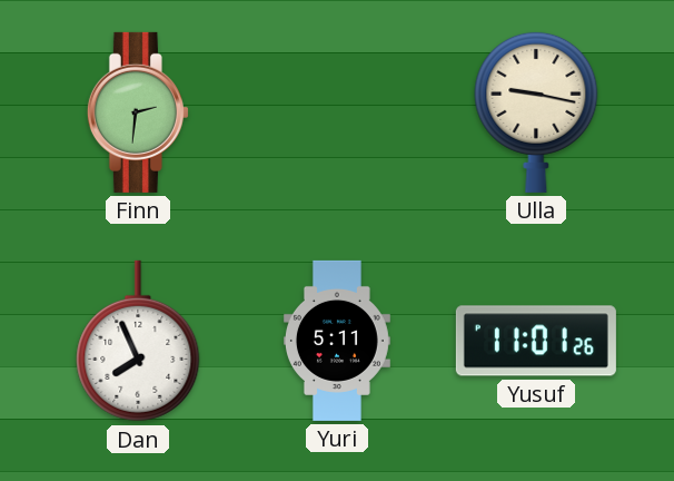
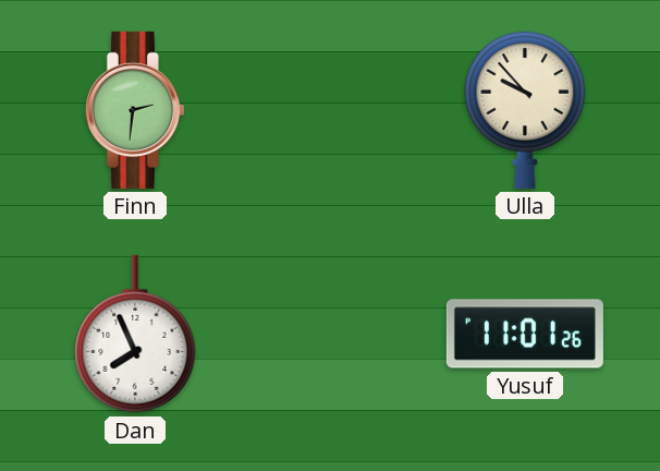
Ulla: 9:17 -> 9:53
Yuri: 5:11 -> none
